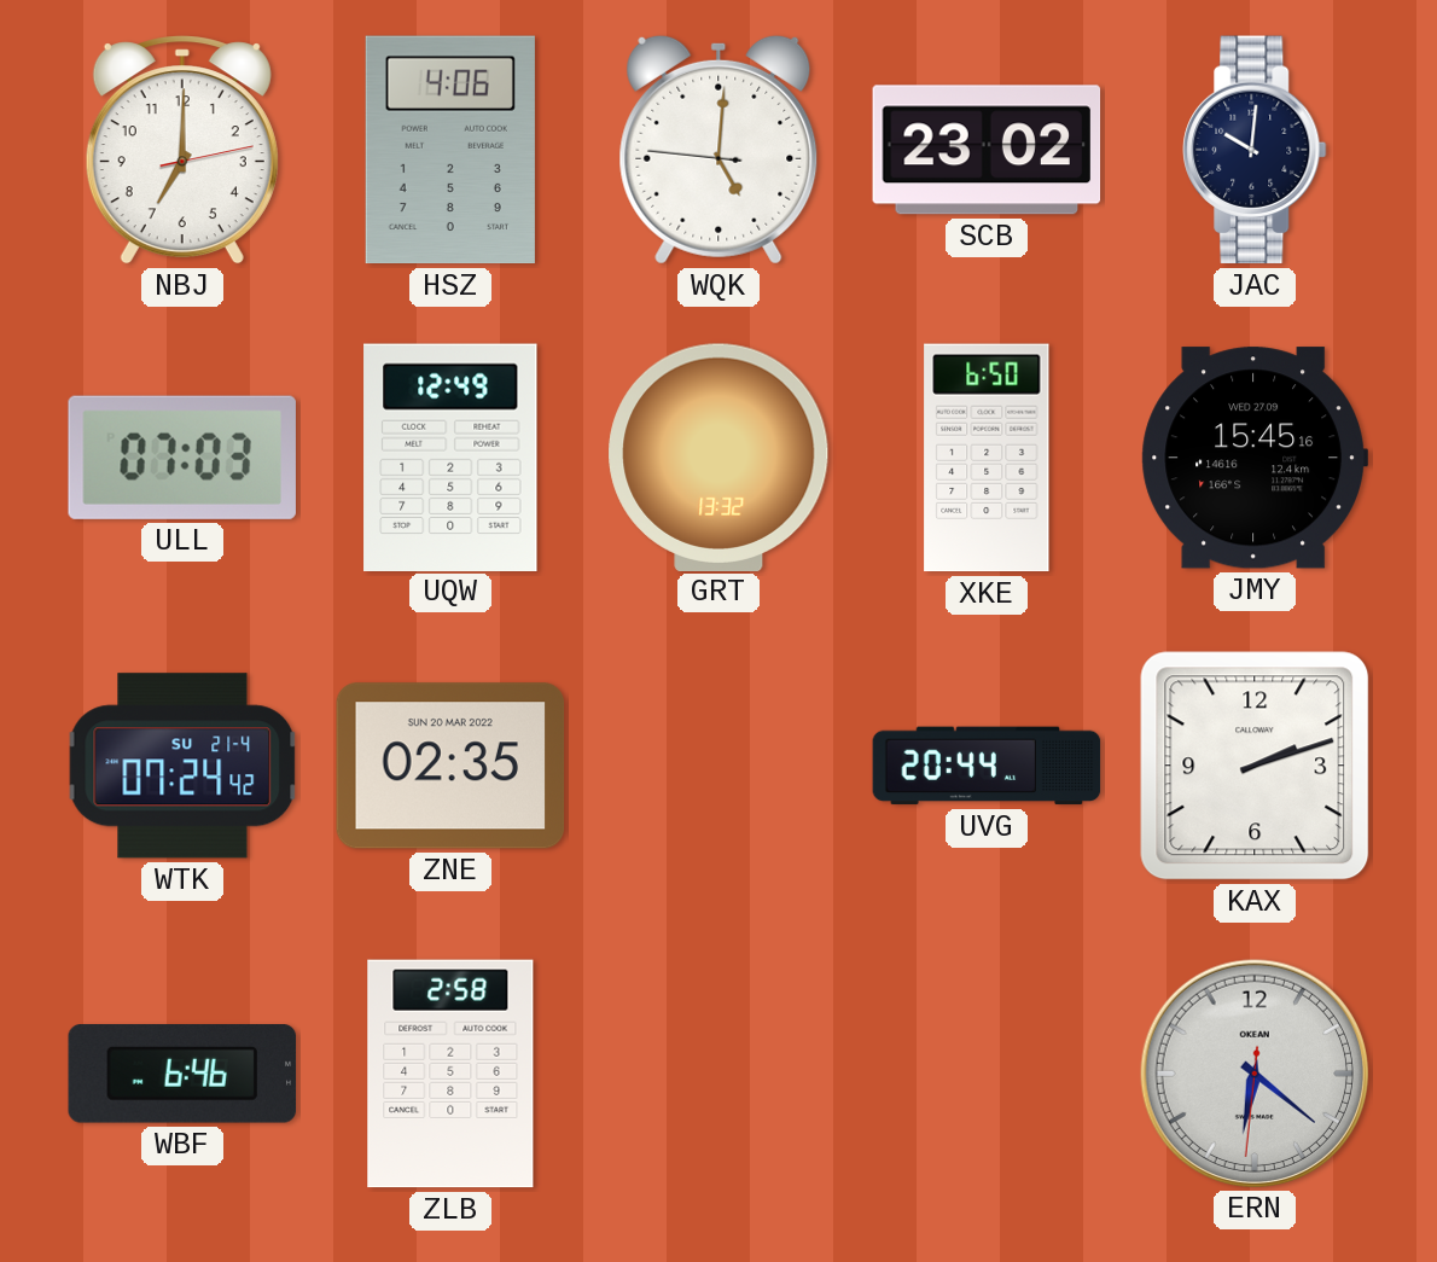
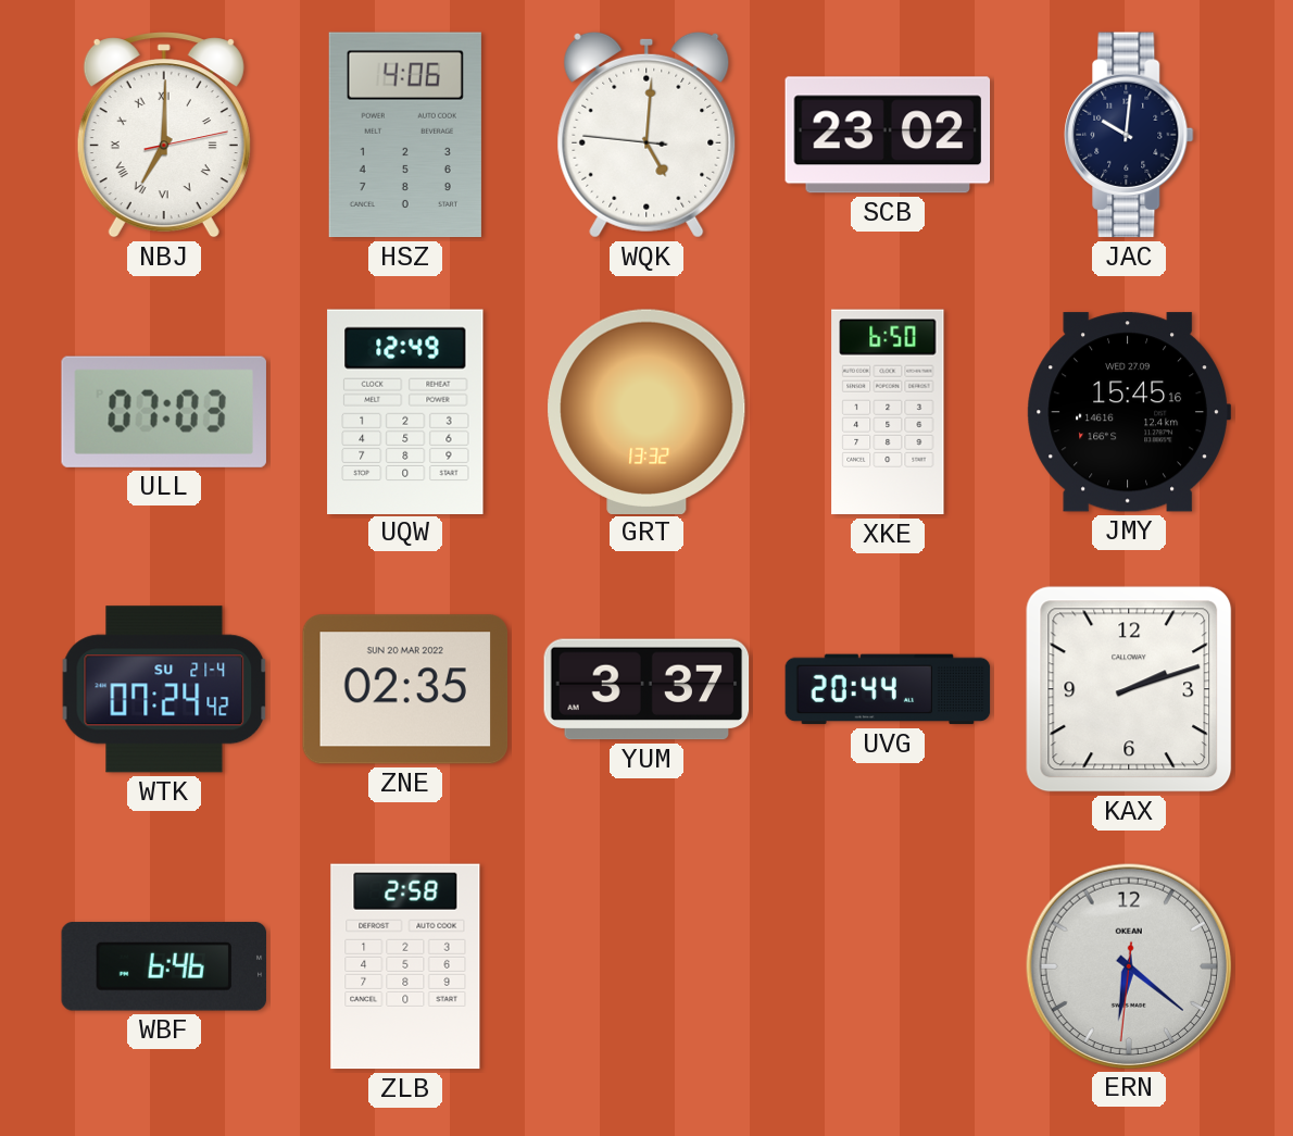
NBJ numerals: Arabic -> Roman
YUM: none -> 3:37
